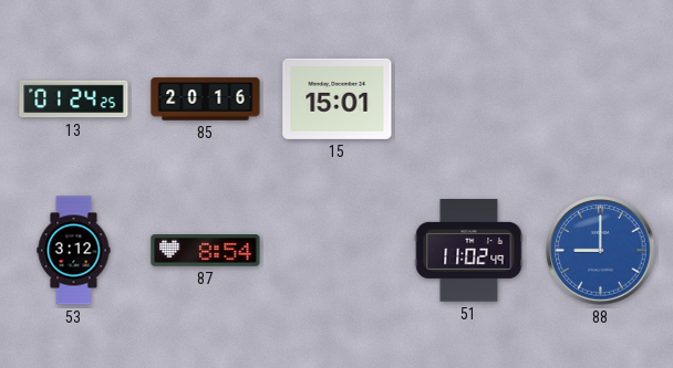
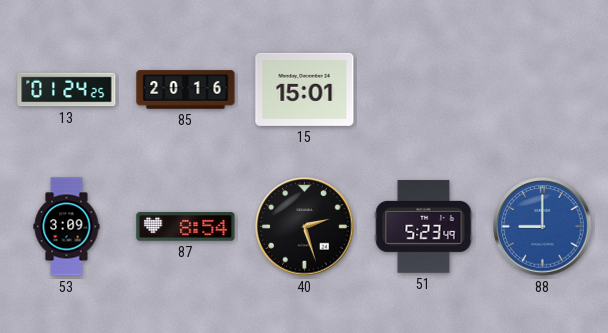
53: 3:12 -> 3:09
40: none -> 2:27
51: 11:02 -> 5:23
